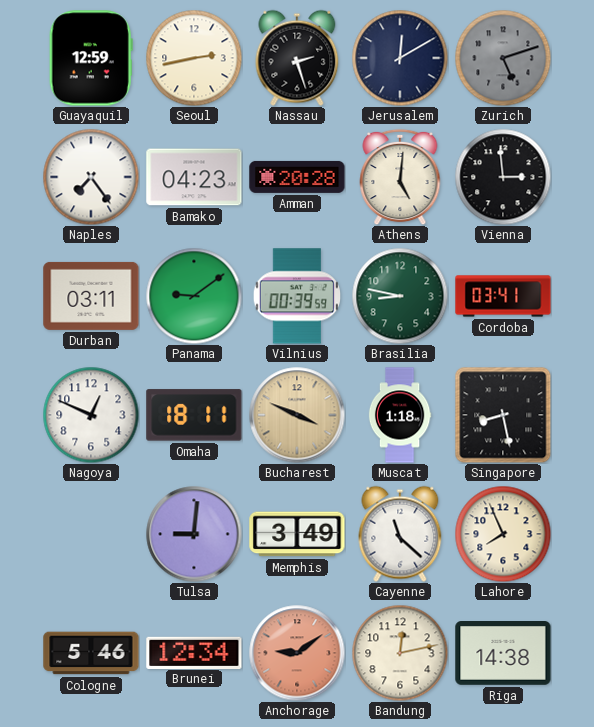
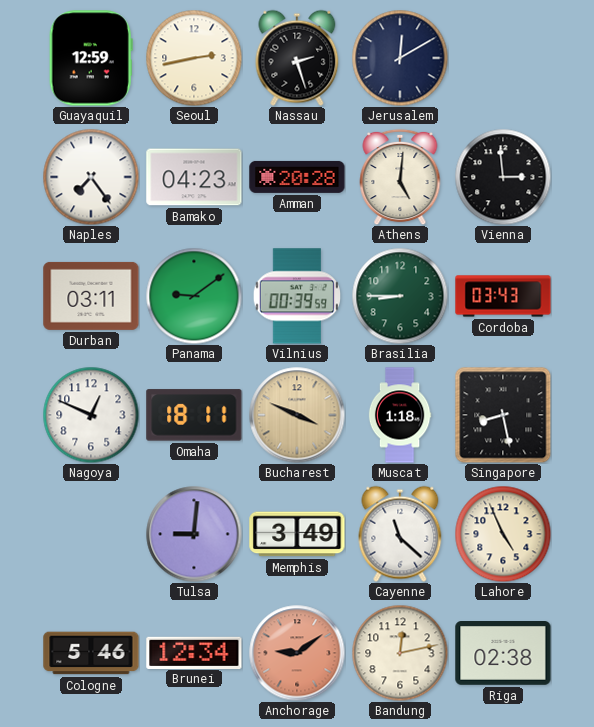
Zurich: 5:12 -> none
Brasilia: 8:47 -> 8:45
Cordoba: 03:41 -> 03:43
Lahore: 7:56 -> 4:56
Riga: 14:38 -> 02:38
